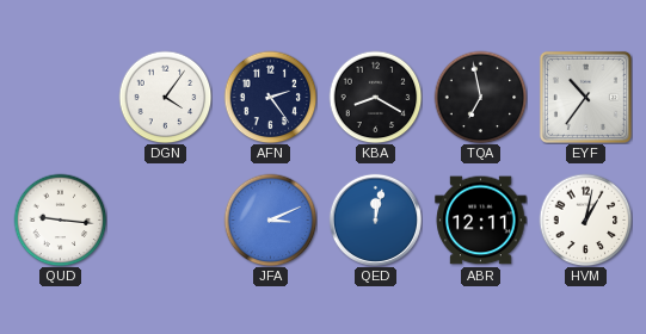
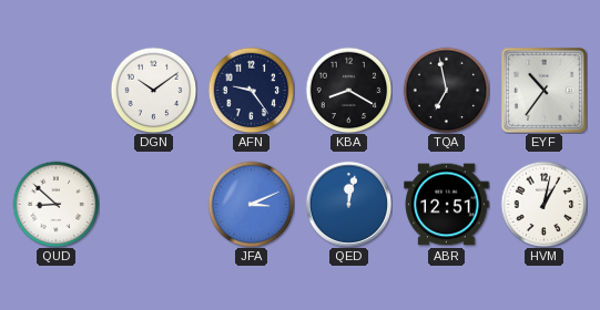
DGN: 4:06 -> 10:09
AFN: 2:24 -> 9:24
QUD: 9:16 -> 8:52
ABR: 12:11 -> 12:51
